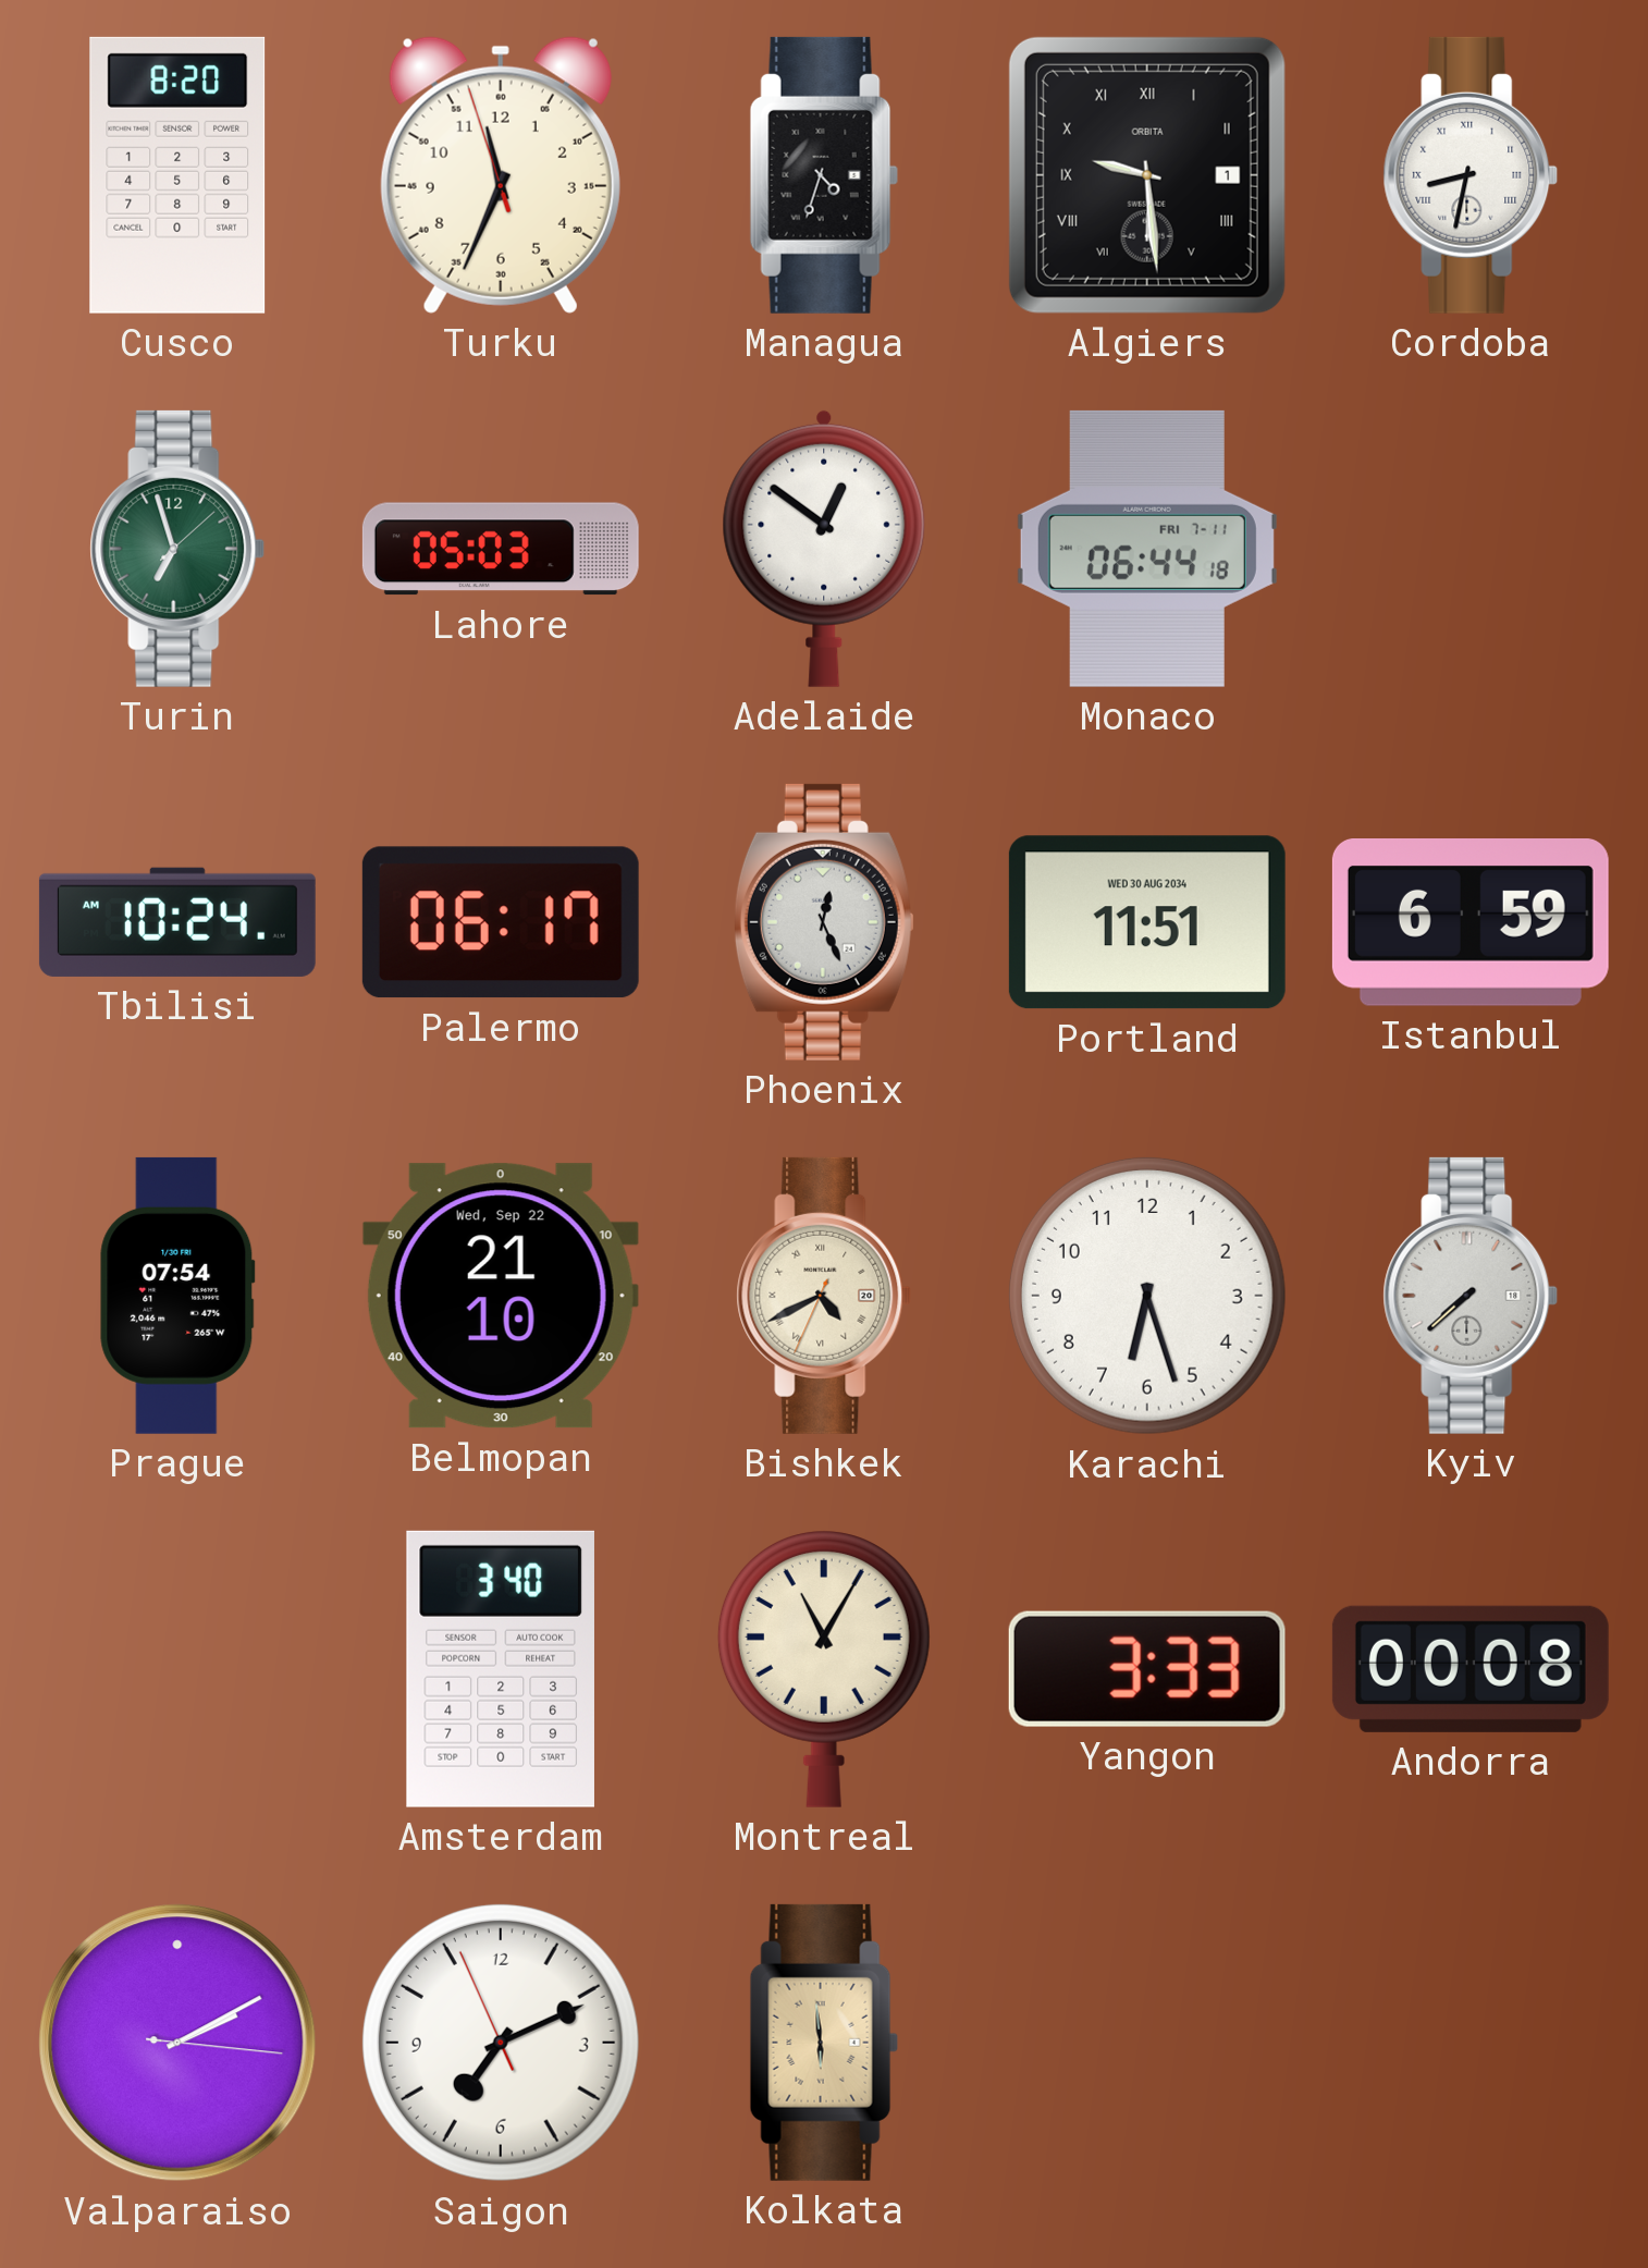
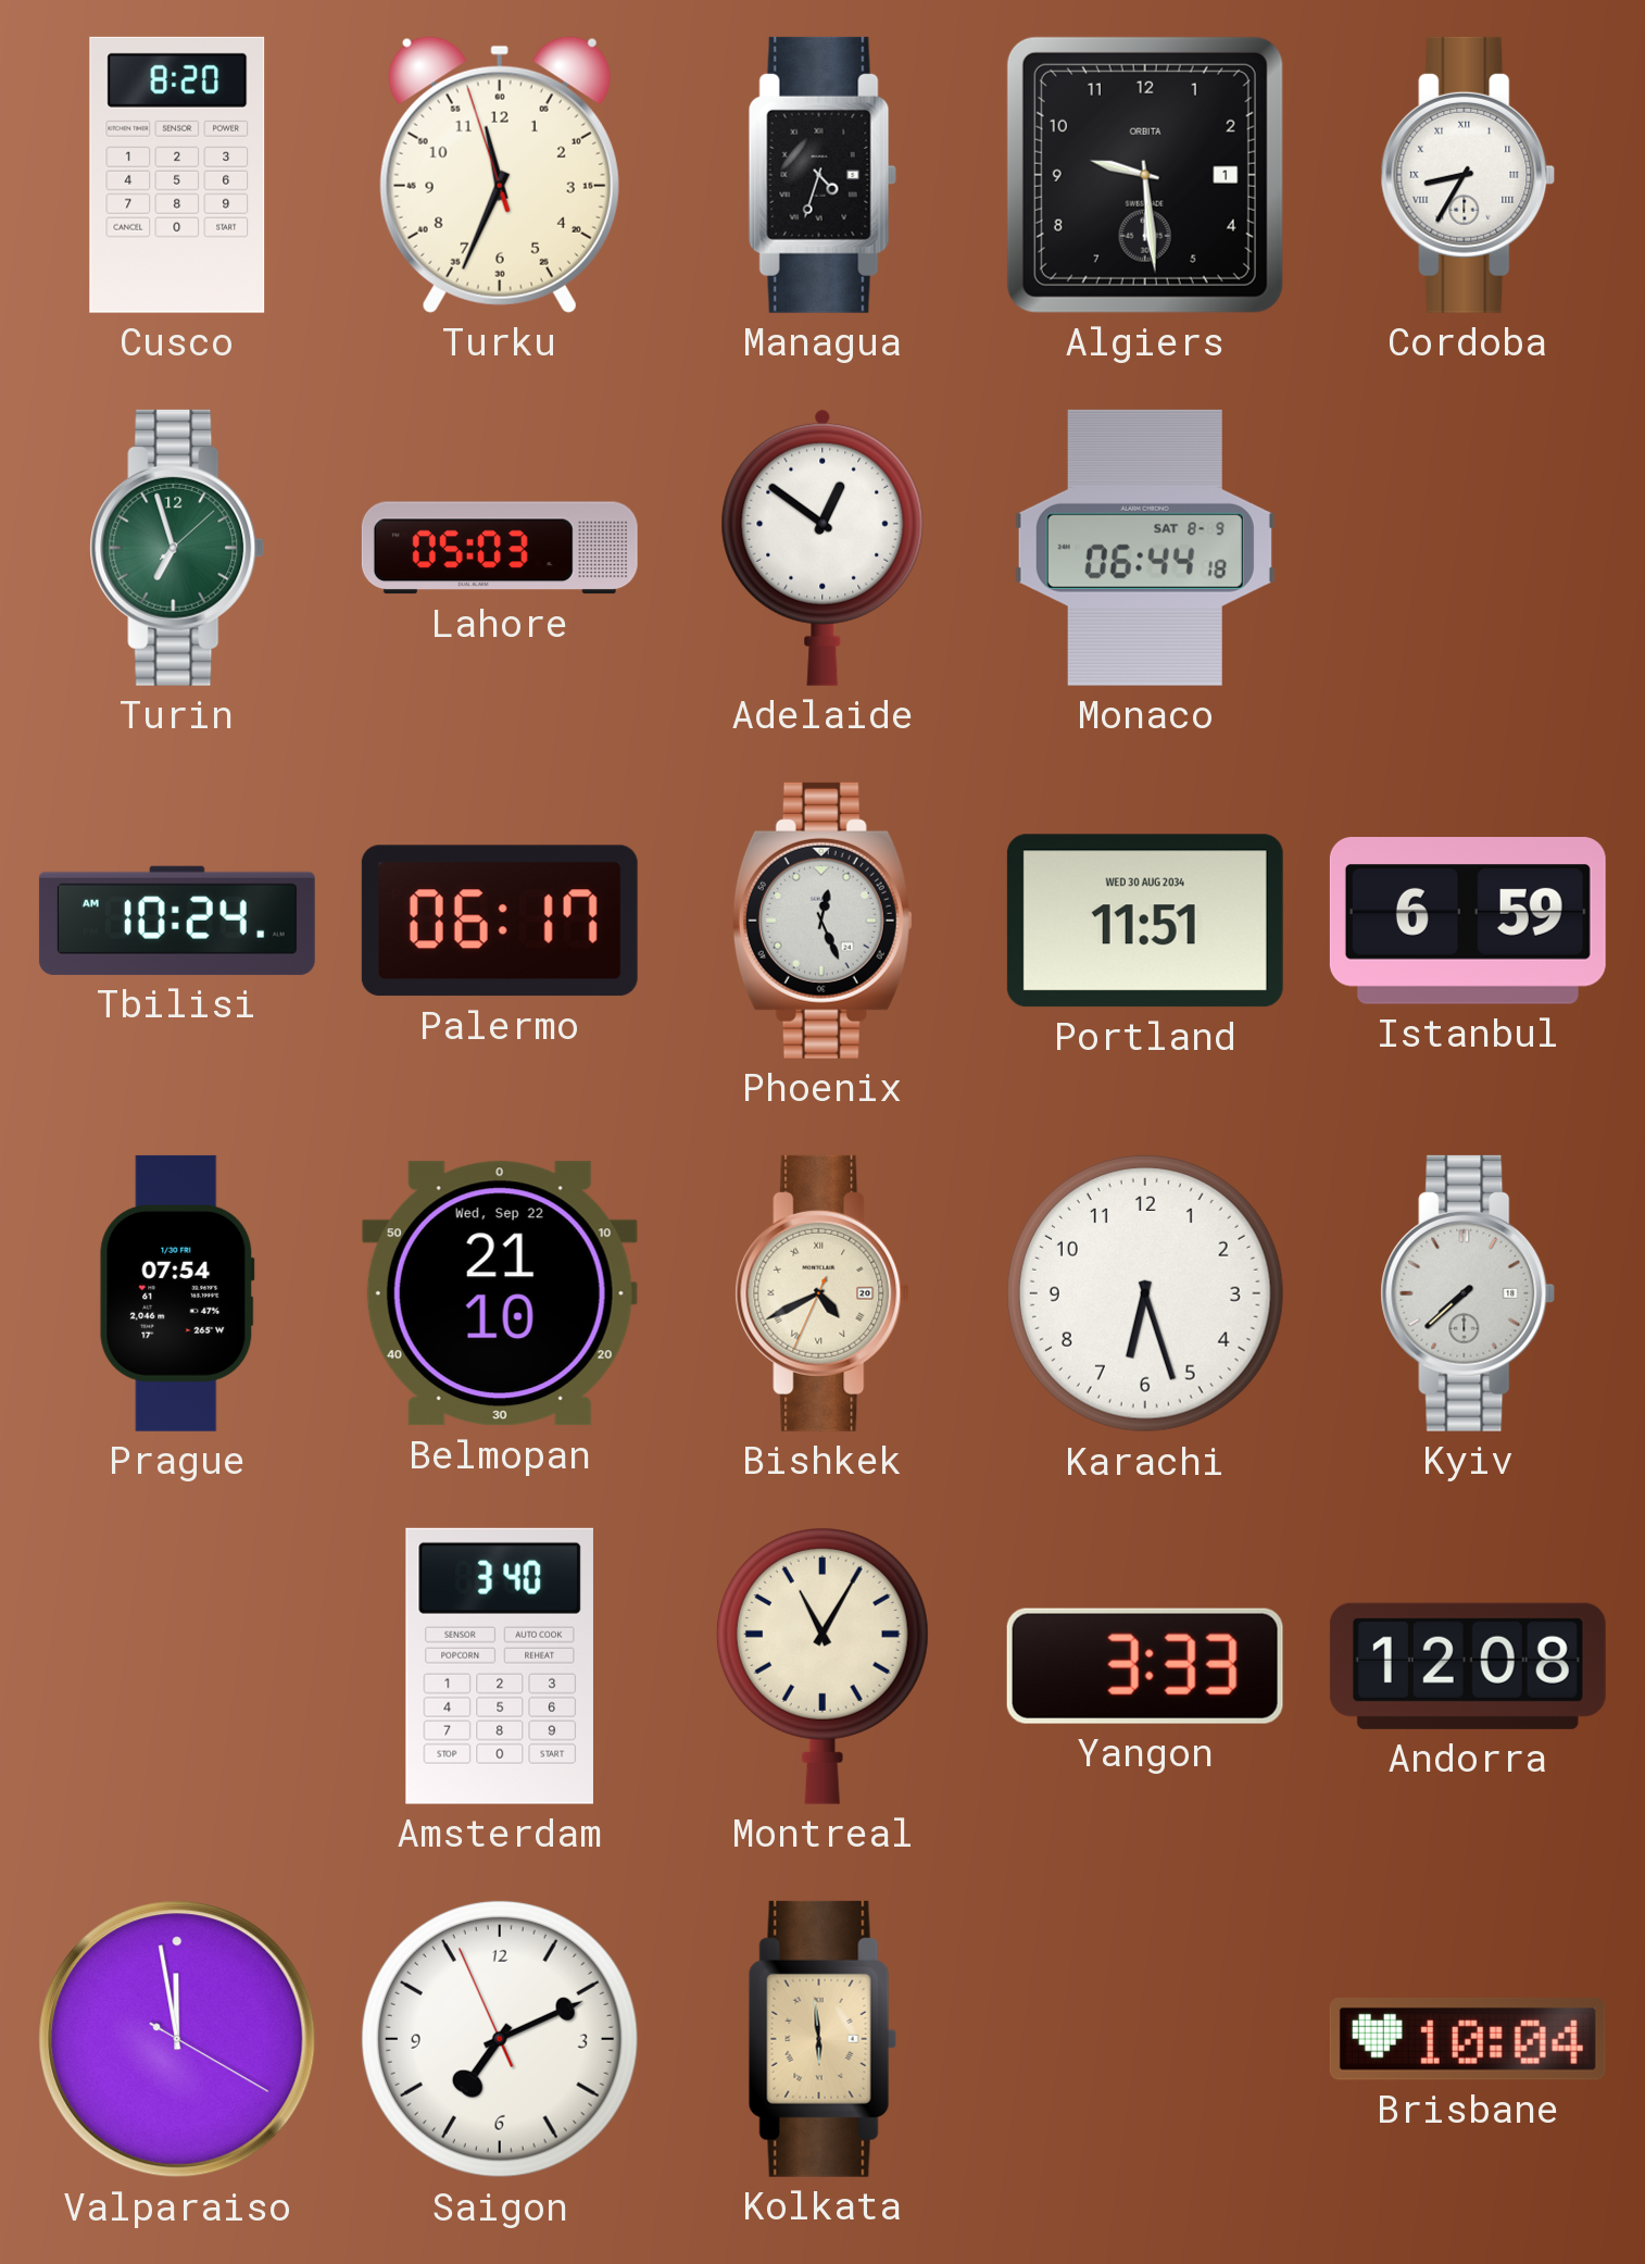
Algiers numerals: Roman -> Arabic
Cordoba: 8:32 -> 8:35
Monaco date: FRI 7-11 -> SAT 8-9
Andorra: 00:08 -> 12:08
Valparaiso: 2:10 -> 11:58
Brisbane: none -> 10:04
